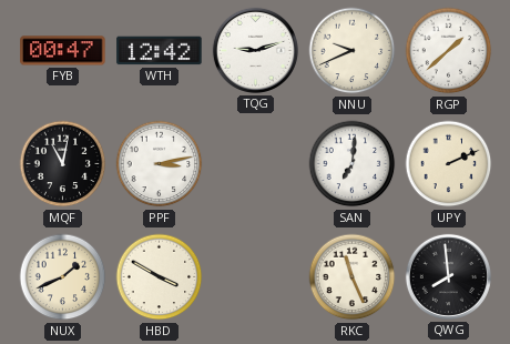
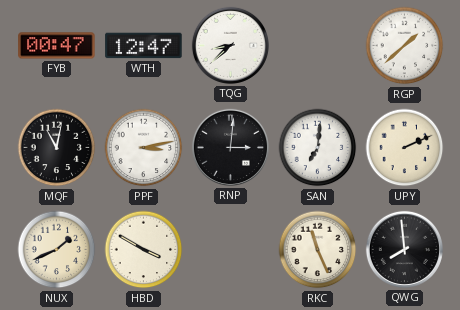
WTH: 12:42 -> 12:47
TQG: 9:12 -> 8:38
NNU: 9:41 -> none
RNP: none -> 3:01
